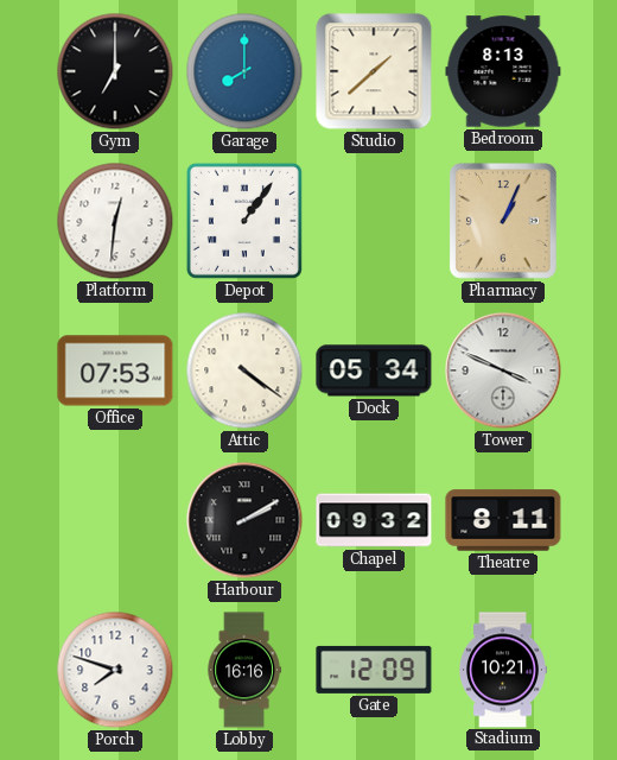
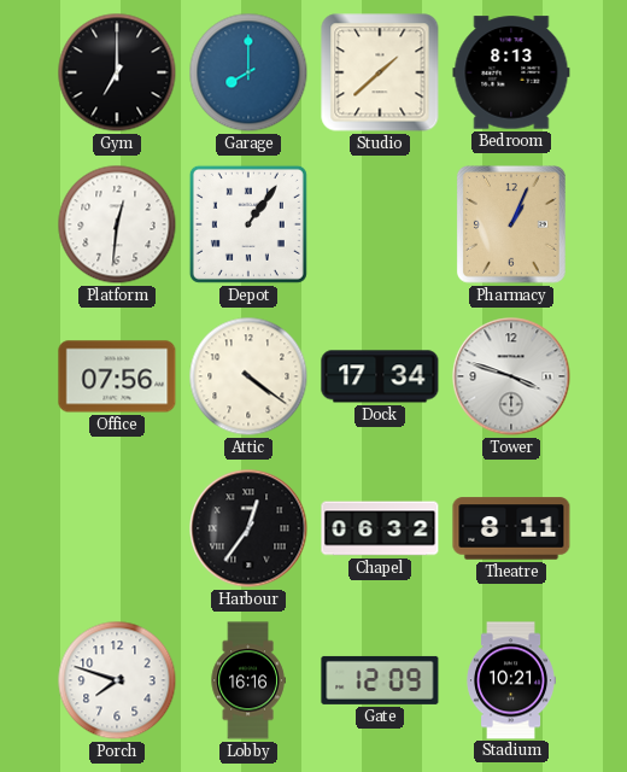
Office: 07:53 -> 07:56
Dock: 05:34 -> 17:34
Tower: 3:49 -> 3:48
Harbour: 2:10 -> 12:36
Chapel: 09:32 -> 06:32
